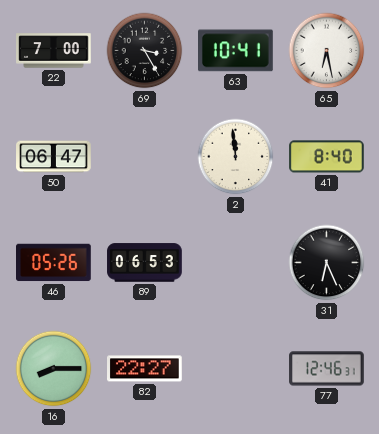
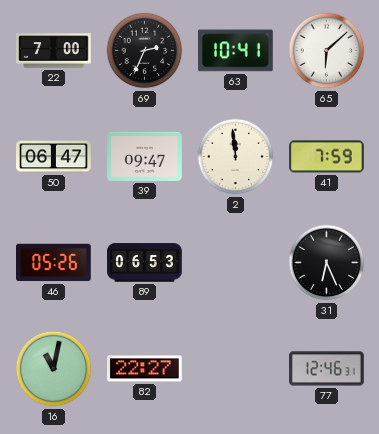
69: 3:25 -> 2:34
65: 6:28 -> 6:08
39: none -> 09:47
41: 8:40 -> 7:59
16: 8:15 -> 11:02
